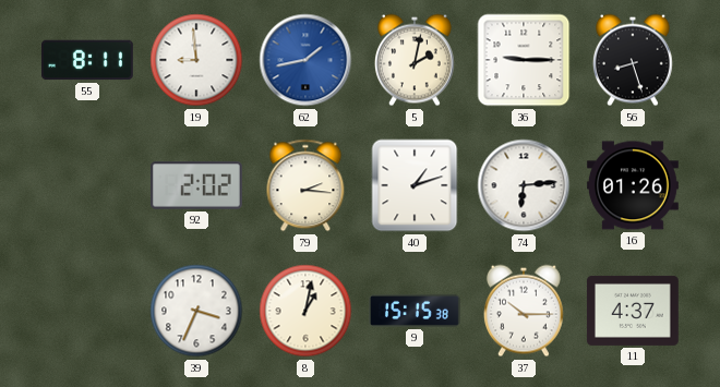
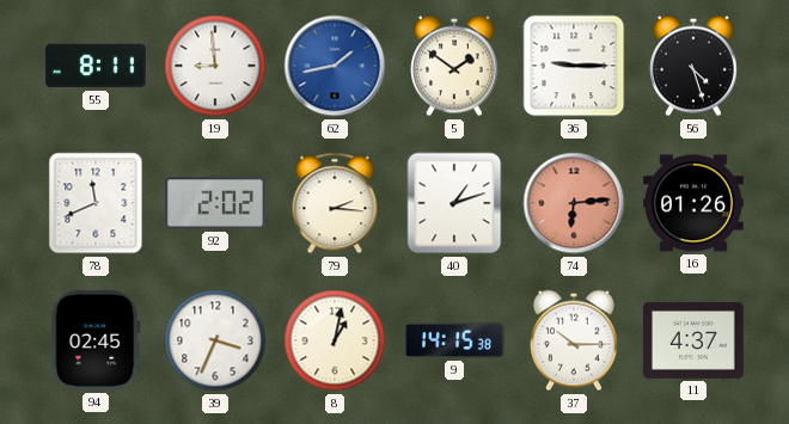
5: 2:02 -> 1:51
56: 8:27 -> 4:27
78: none -> 11:41
74 dial: white -> salmon
94: none -> 02:45
9: 15:15 -> 14:15
